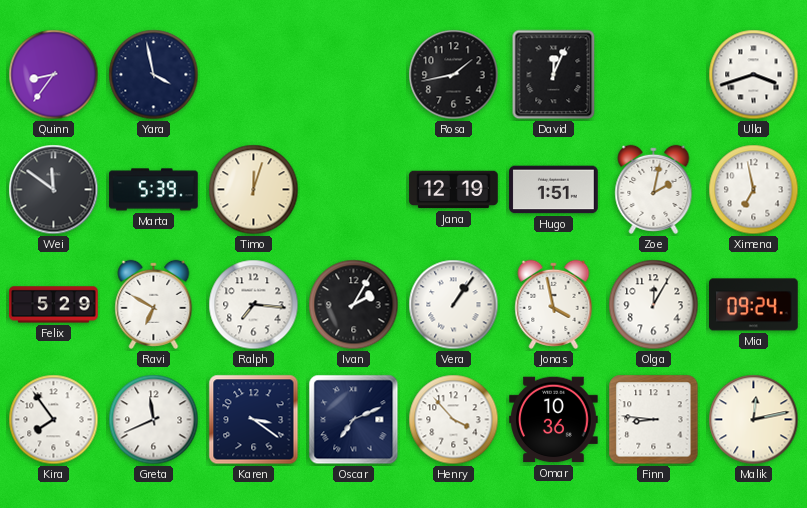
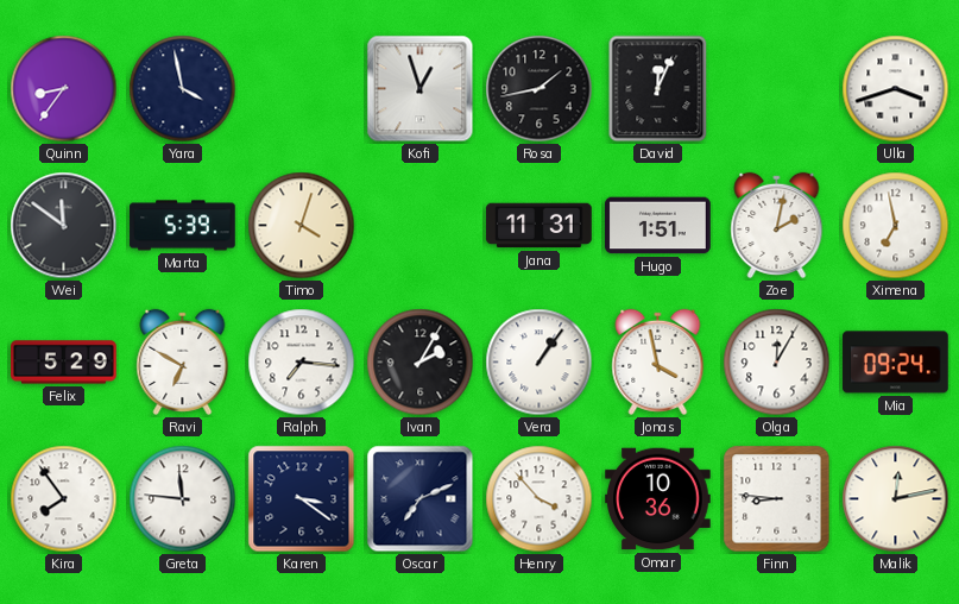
Kofi: none -> 12:57
Timo: 12:03 -> 4:03
Jana: 12:19 -> 11:31
Greta: 11:41 -> 11:46
